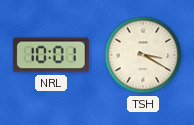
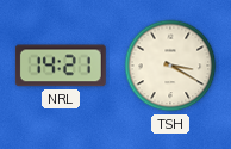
NRL: 10:01 -> 14:21
